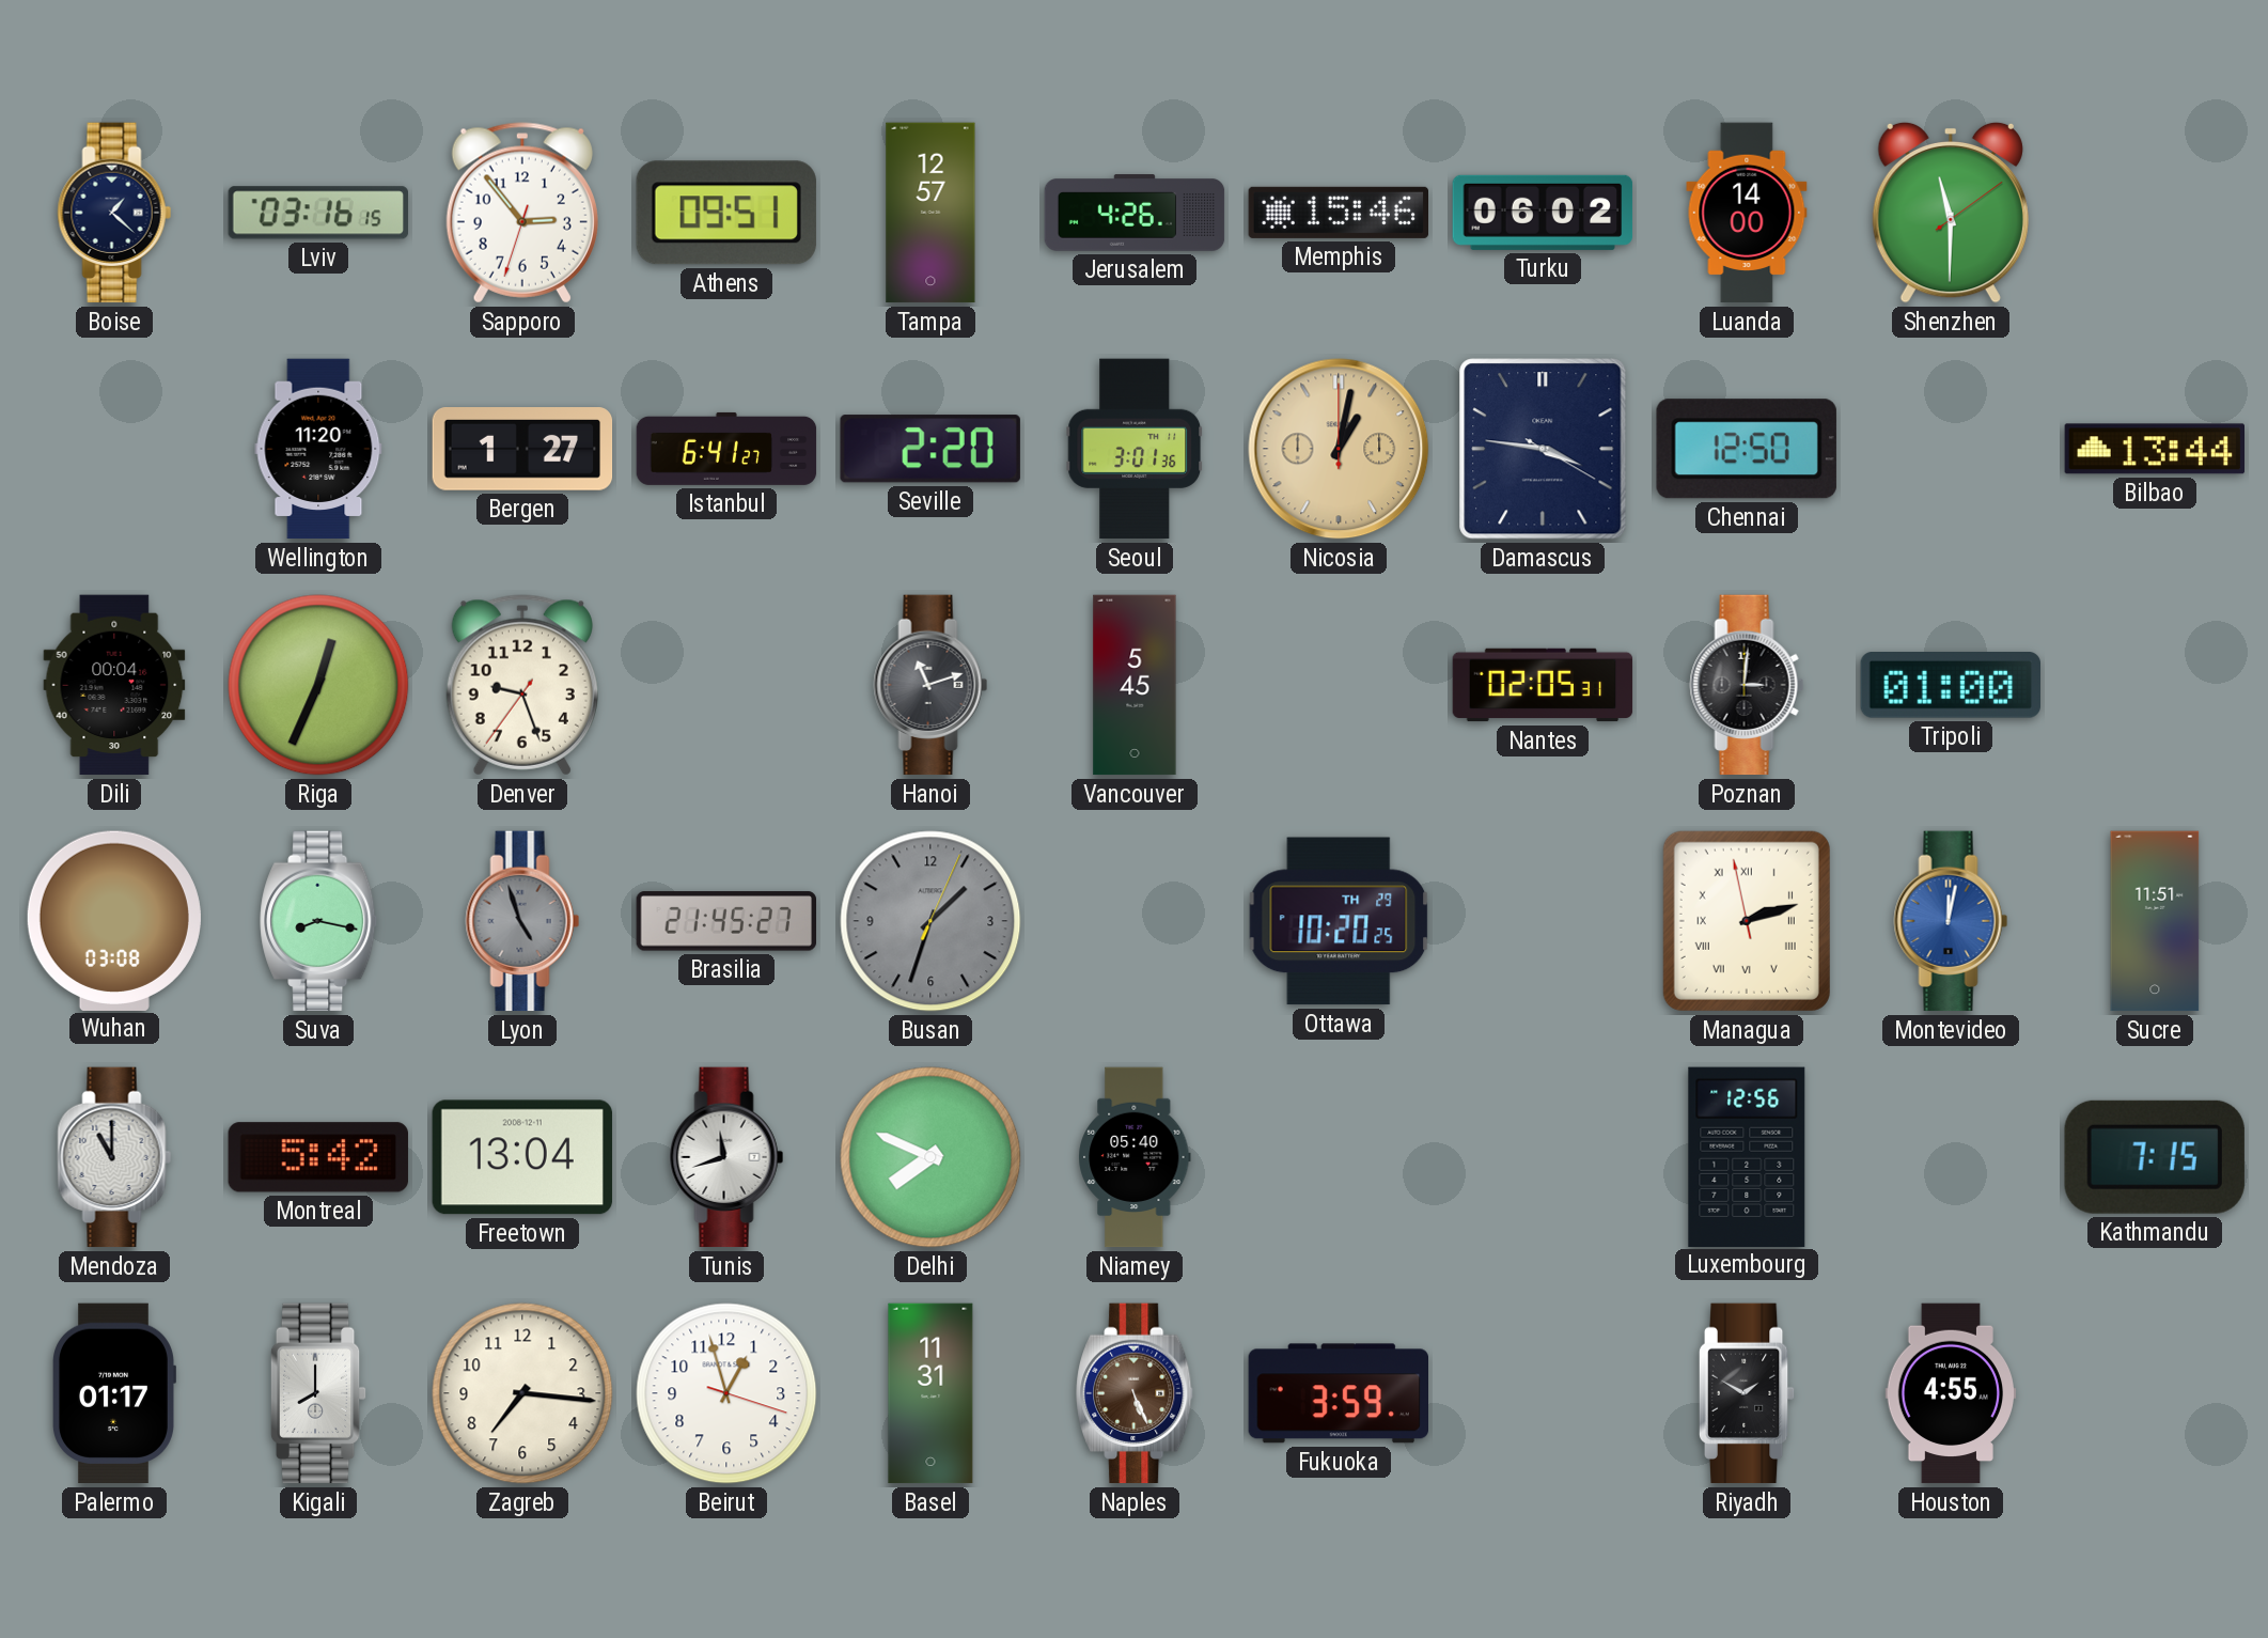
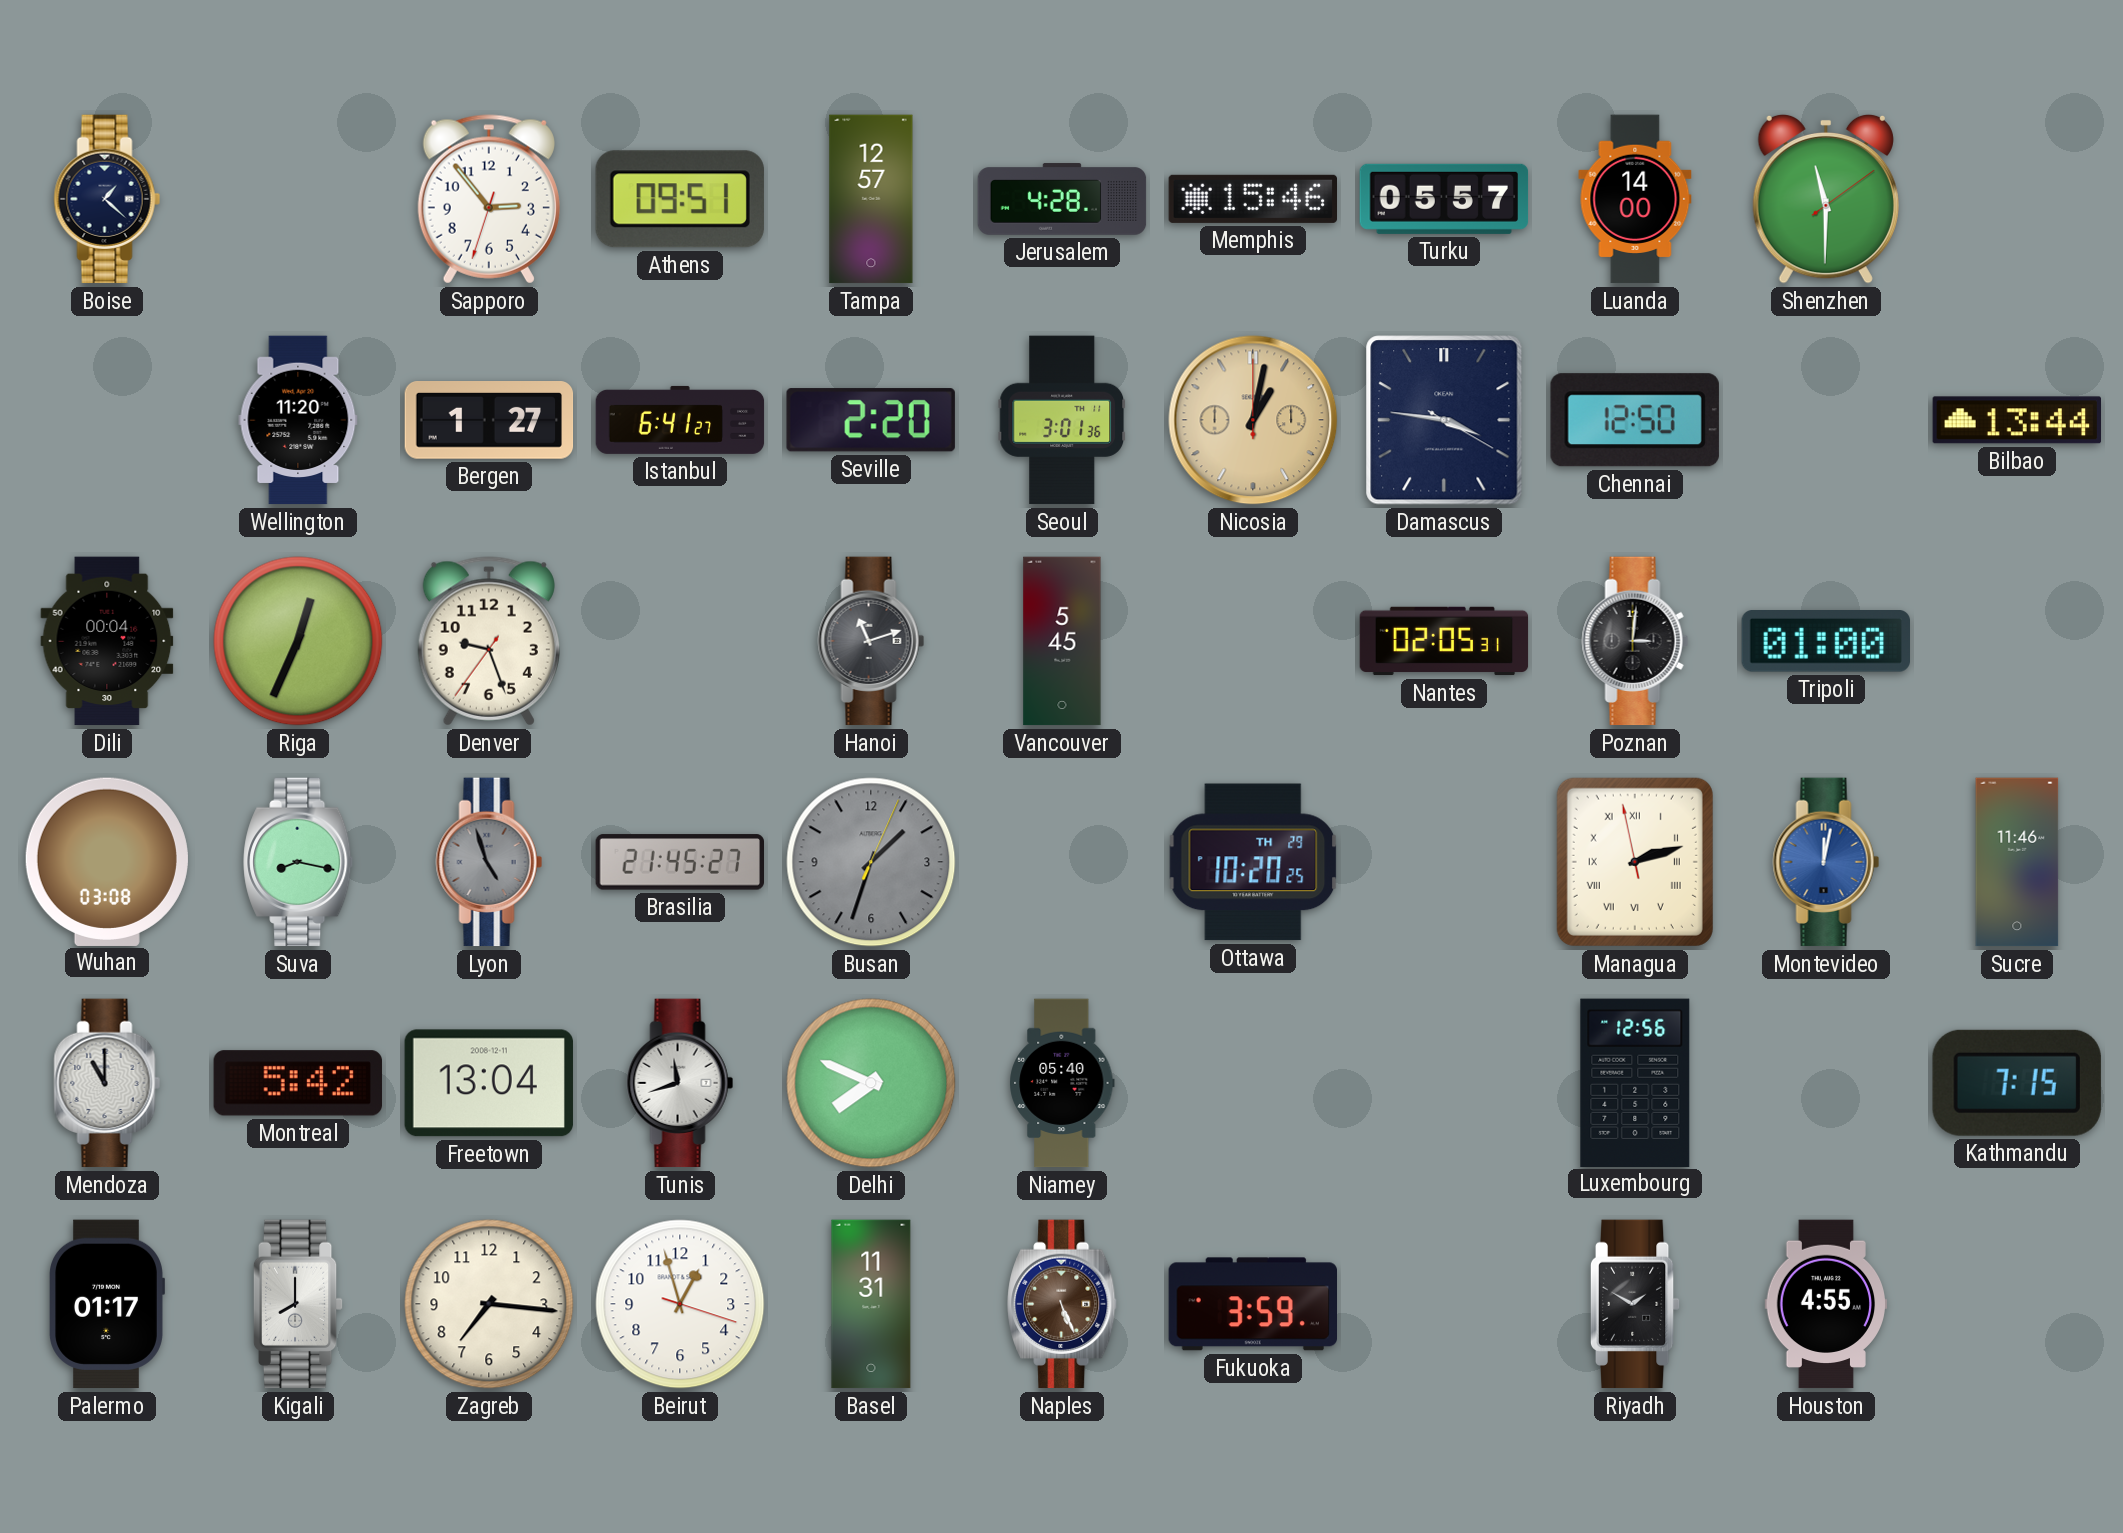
Lviv: 03:16 -> none
Jerusalem: 4:26 -> 4:28
Turku: 06:02 -> 05:57
Sucre: 11:51 -> 11:46
